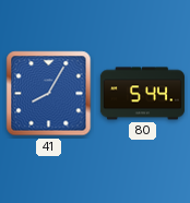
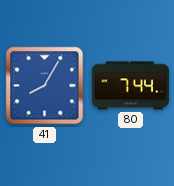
80: 5:44 -> 7:44
